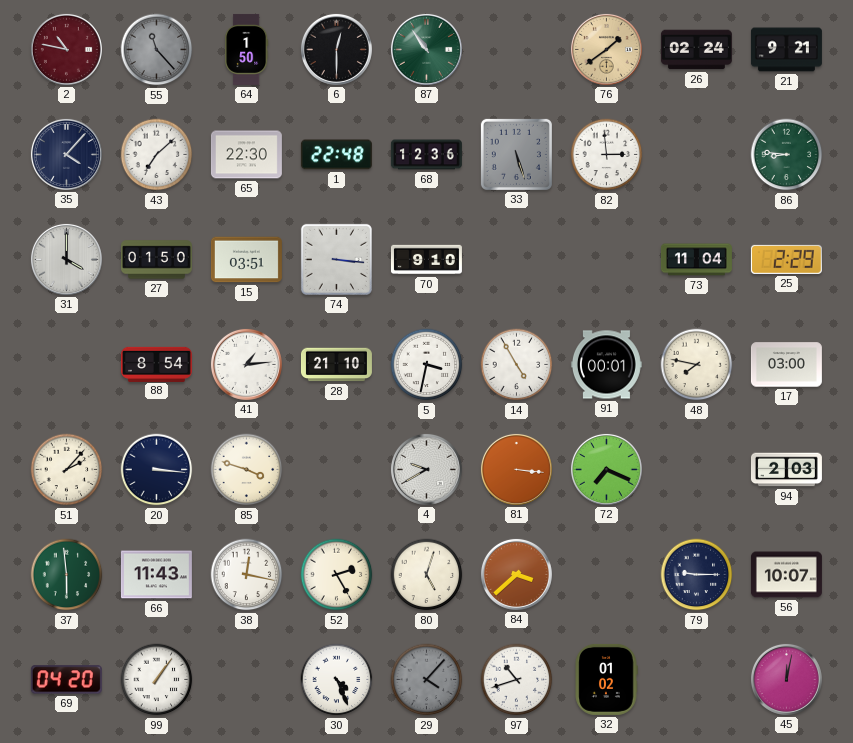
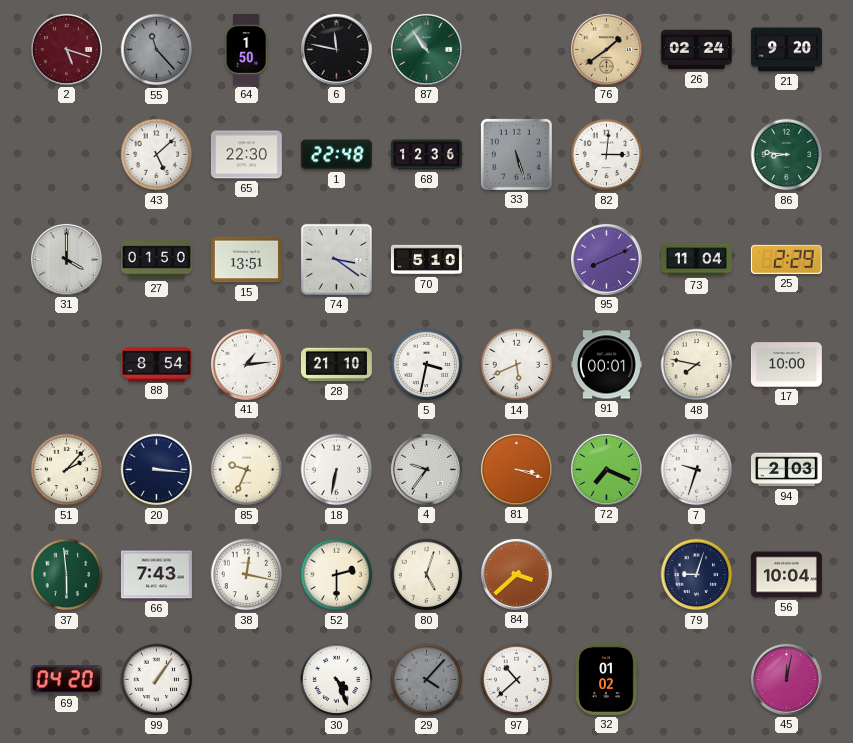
2: 10:47 -> 5:18
6: 12:30 -> 11:47
21: 9:21 -> 9:20
35: 4:07 -> none
43: 7:08 -> 5:08
82: 2:59 -> 3:01
15: 03:51 -> 13:51
74: 3:16 -> 3:21
70: 9:10 -> 5:10
95: none -> 8:11
14: 4:55 -> 5:41
17: 03:00 -> 10:00
85: 3:48 -> 9:34
18: none -> 6:32
4: 9:40 -> 9:36
81: 3:16 -> 3:18
7: none -> 9:33
66: 11:43 -> 7:43
52: 2:25 -> 2:30
79: 9:15 -> 9:03
56: 10:07 -> 10:04
97: 10:42 -> 10:38
